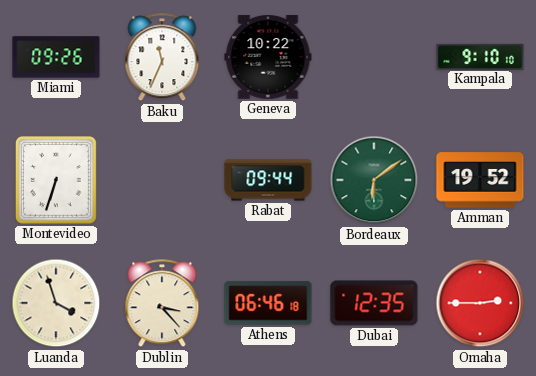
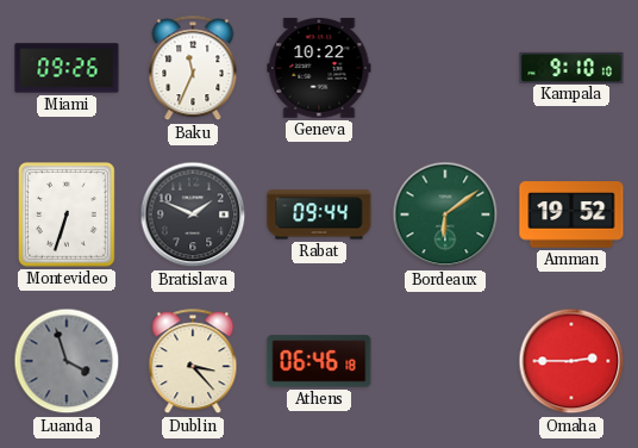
Bratislava: none -> 1:49
Luanda dial: cream -> grey
Dubai: 12:35 -> none
